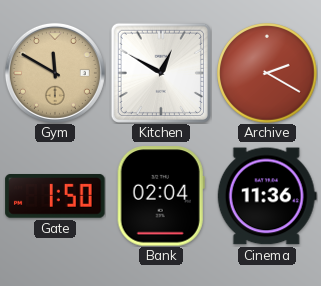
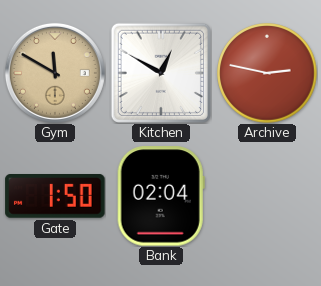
Archive: 2:20 -> 2:47
Cinema: 11:36 -> none
